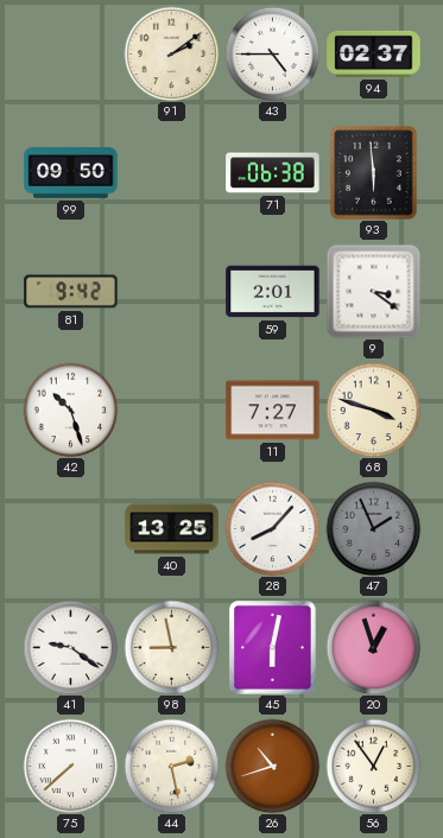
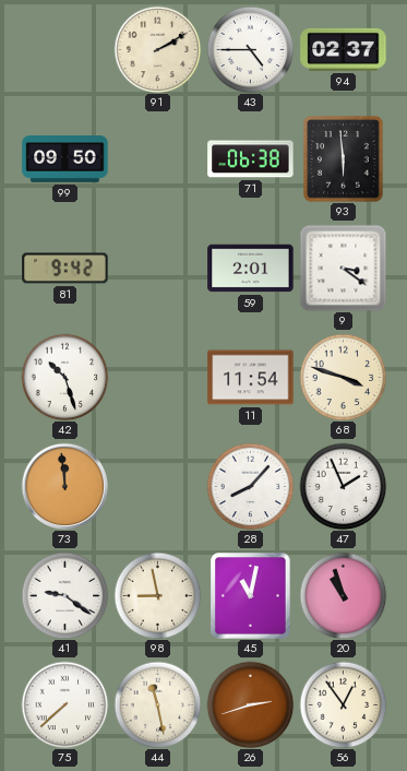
91: 2:09 -> 2:10
11: 7:27 -> 11:54
73: none -> 11:59
40: 13:25 -> none
47 dial: grey -> white
45: 6:02 -> 11:02
20: 12:57 -> 10:57
44: 2:28 -> 11:28
26: 10:42 -> 2:42
